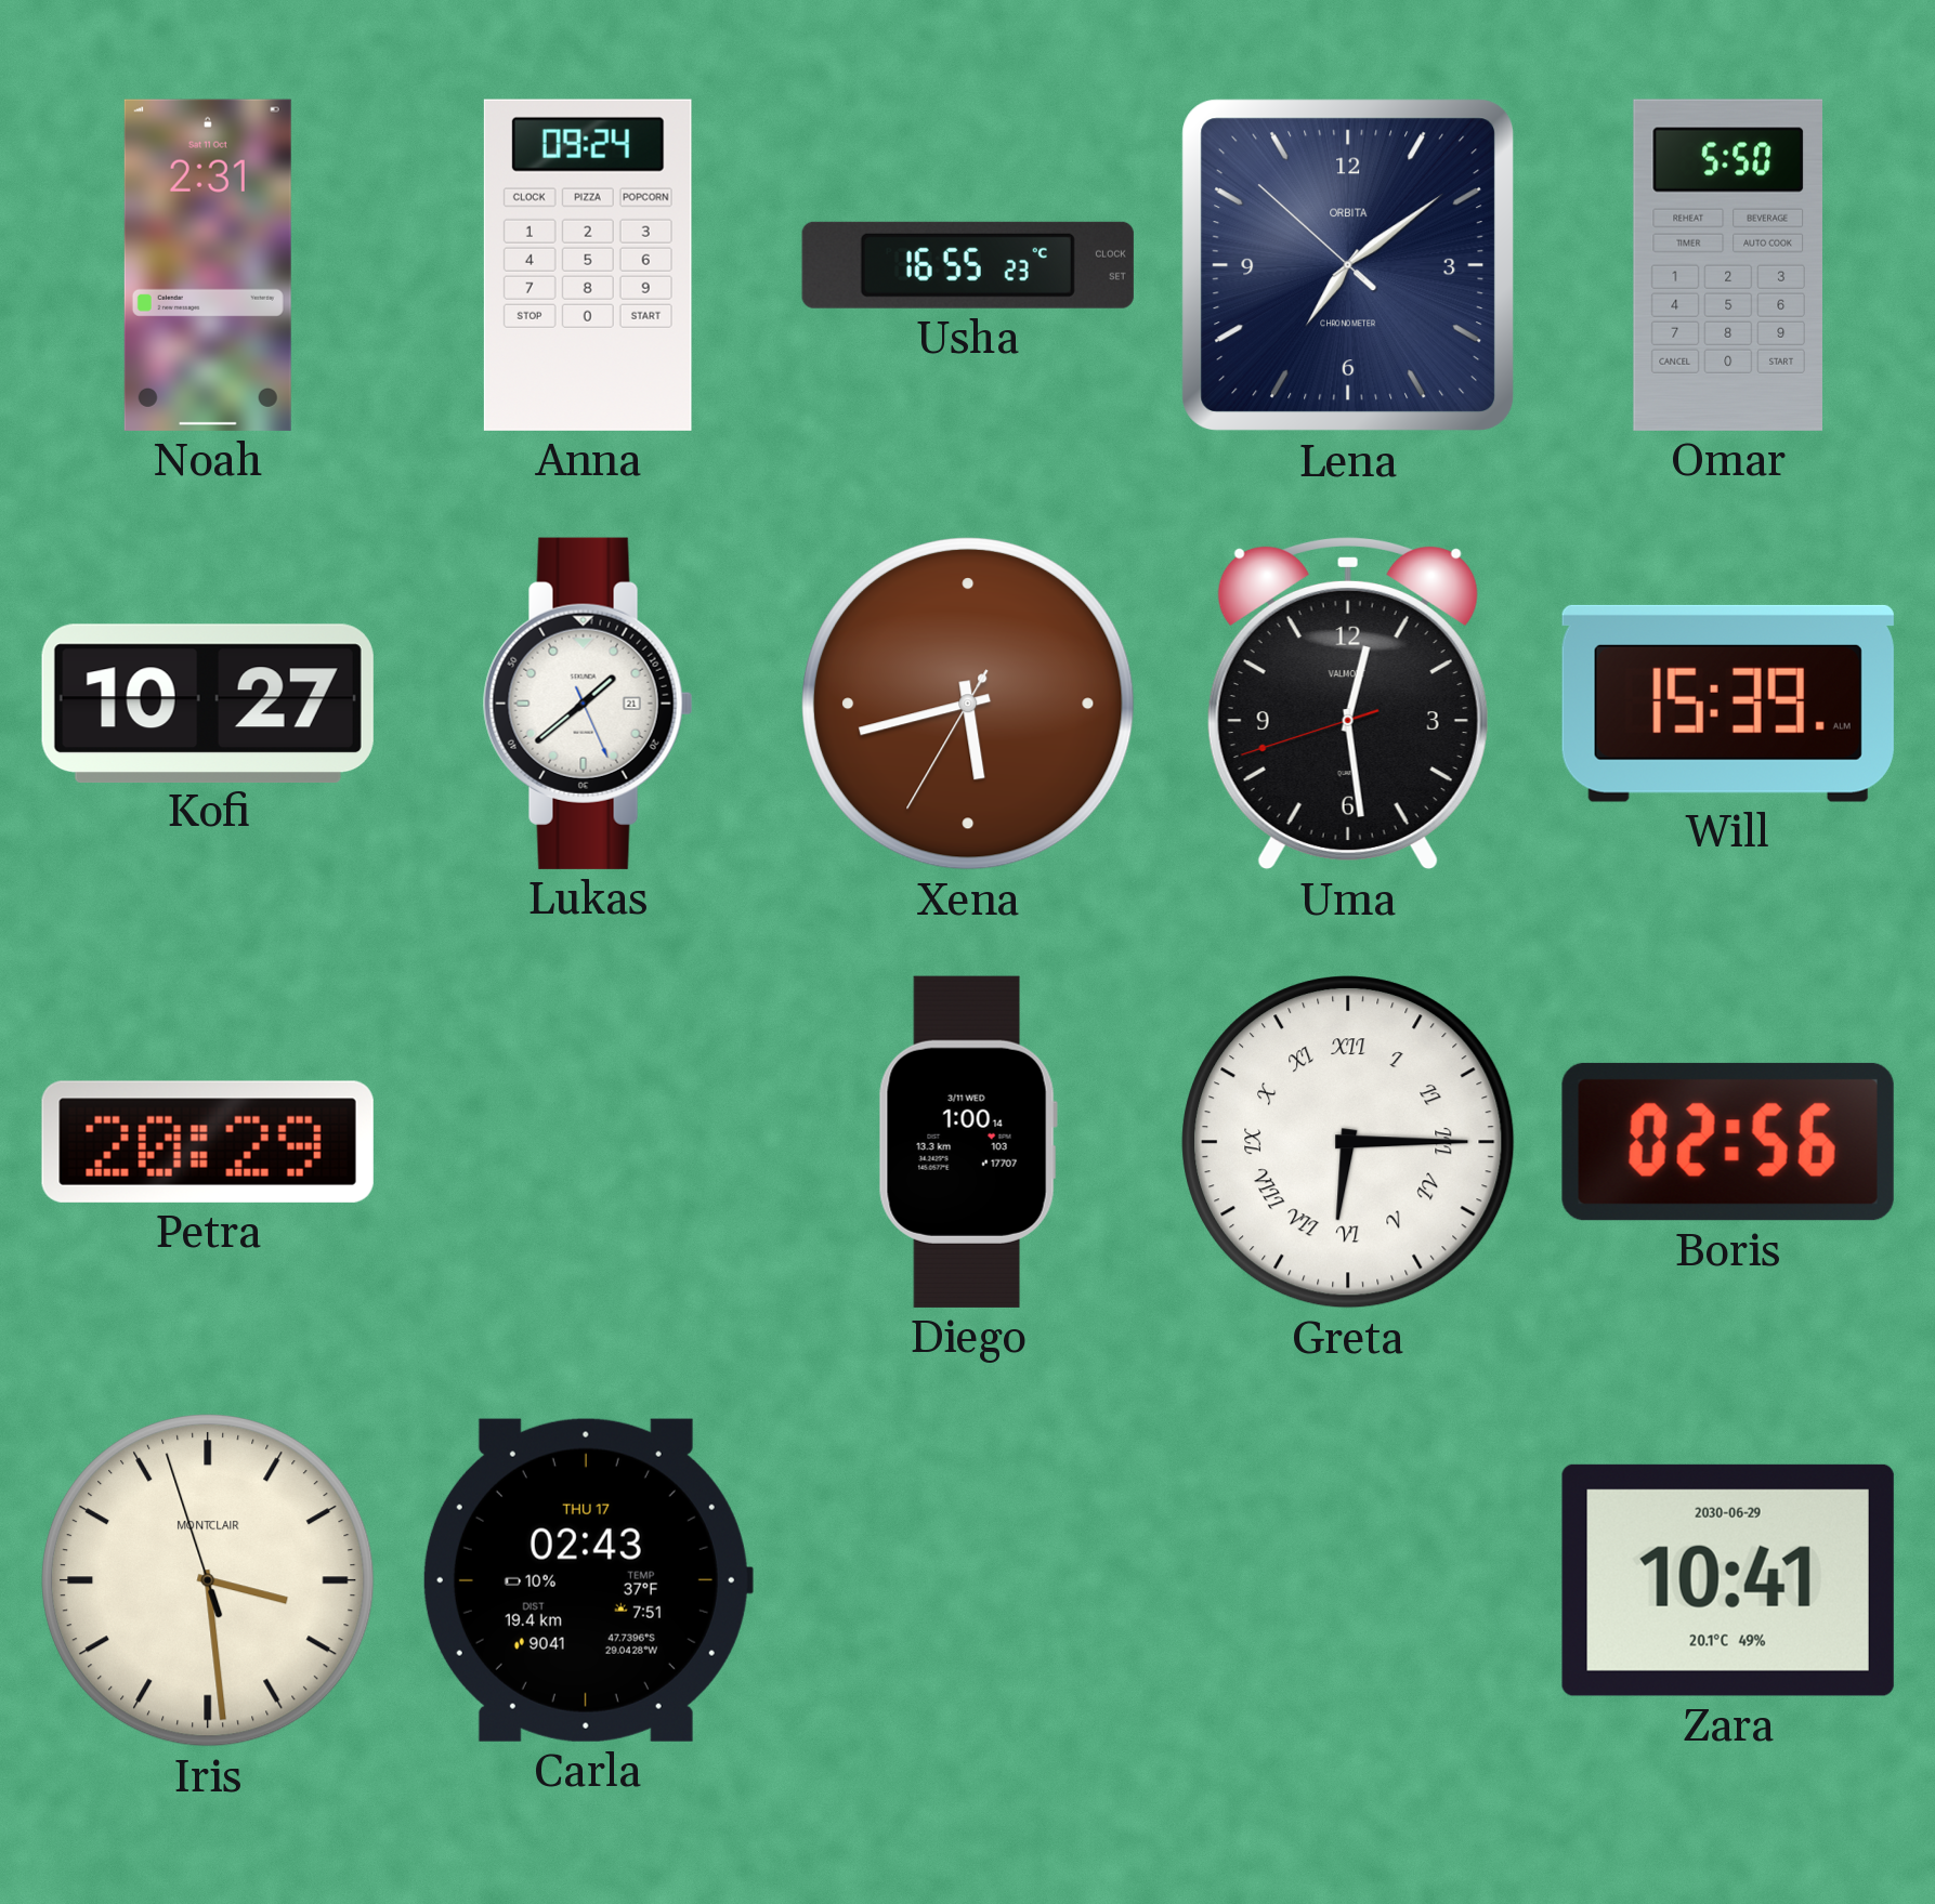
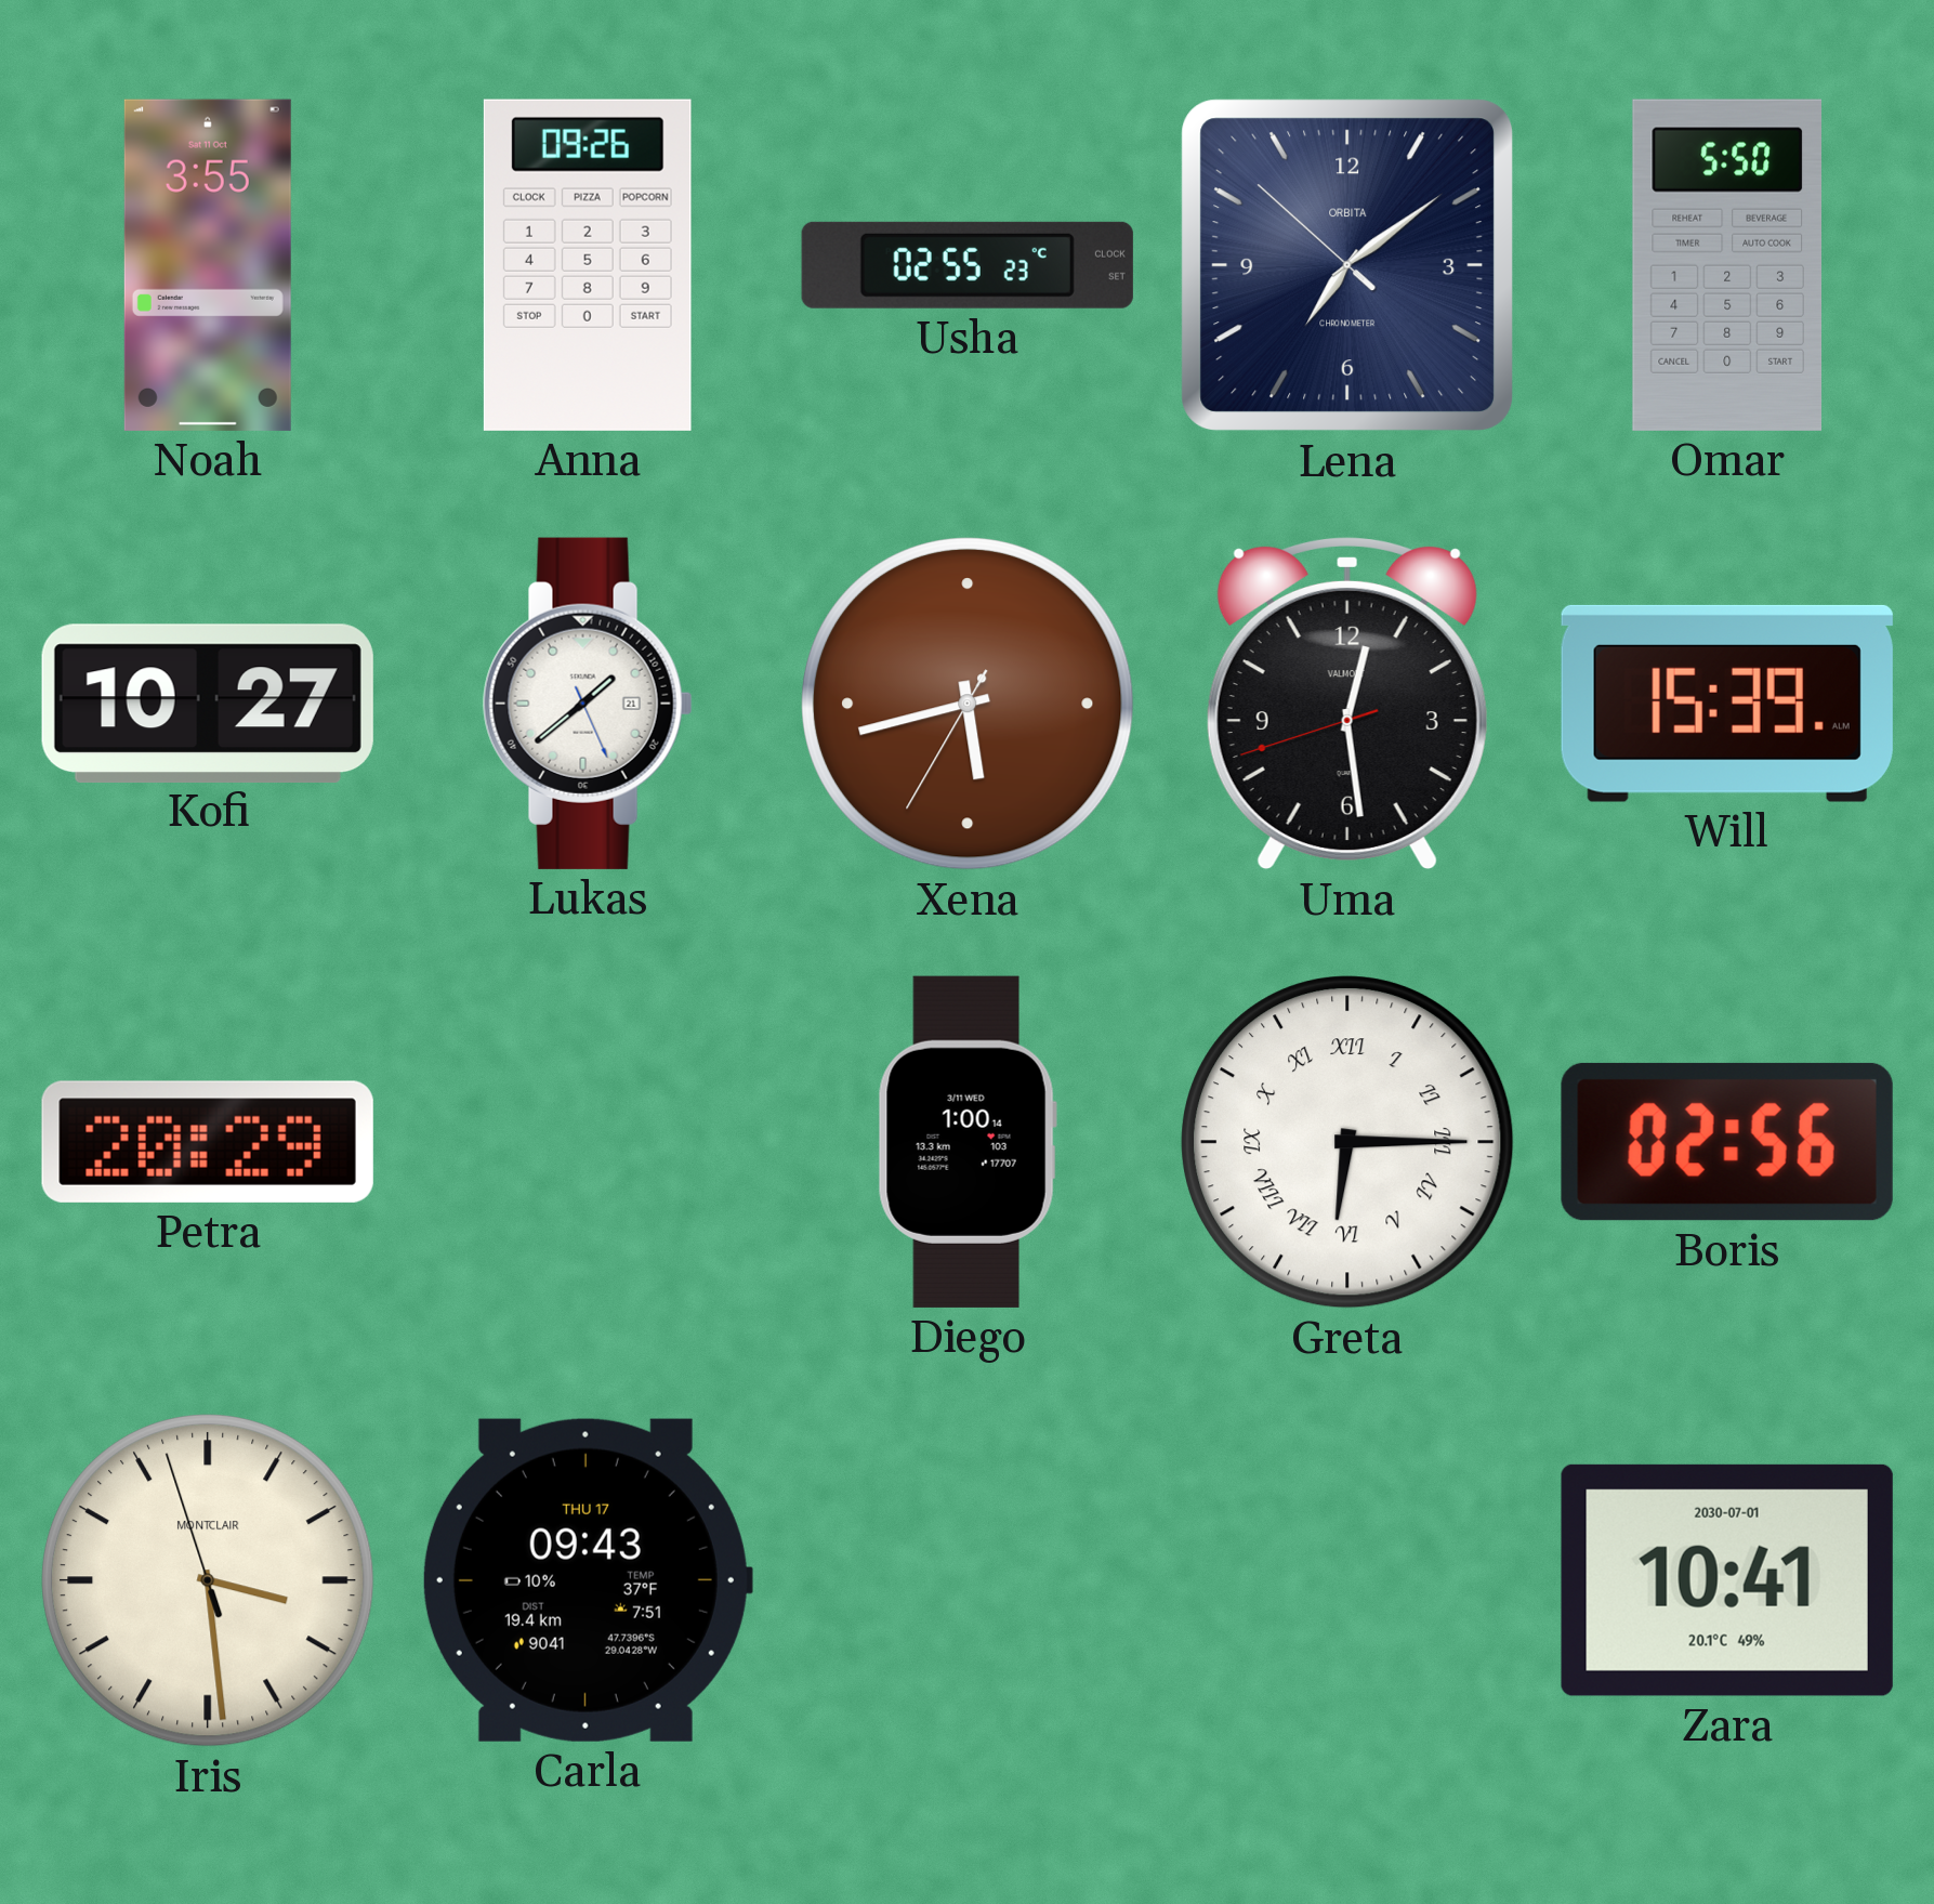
Noah: 2:31 -> 3:55
Anna: 09:24 -> 09:26
Usha: 16:55 -> 02:55
Carla: 02:43 -> 09:43
Zara date: 2030-06-29 -> 2030-07-01
